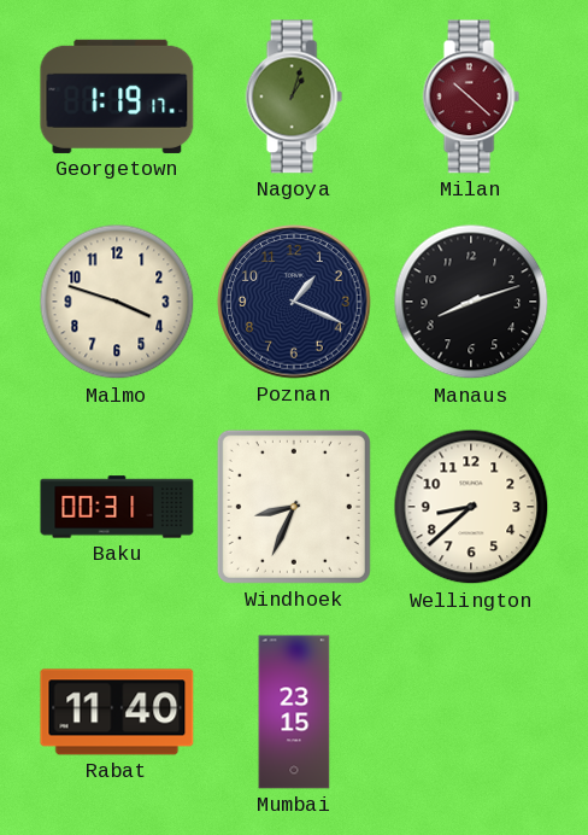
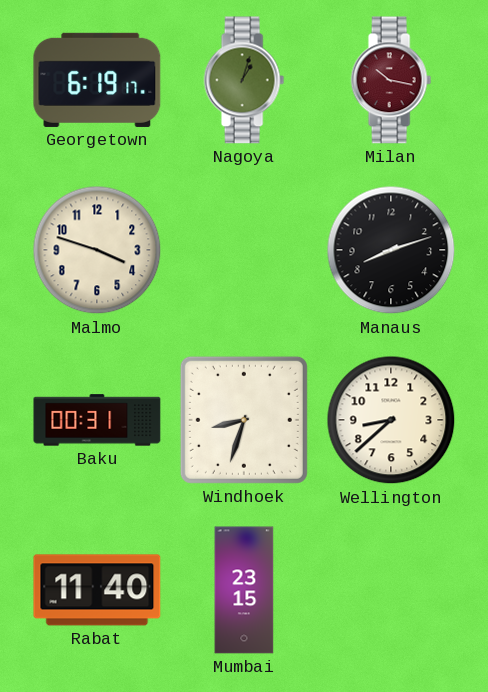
Georgetown: 1:19 -> 6:19
Milan: 10:22 -> 10:17
Poznan: 1:19 -> none
Windhoek: 8:34 -> 8:33
